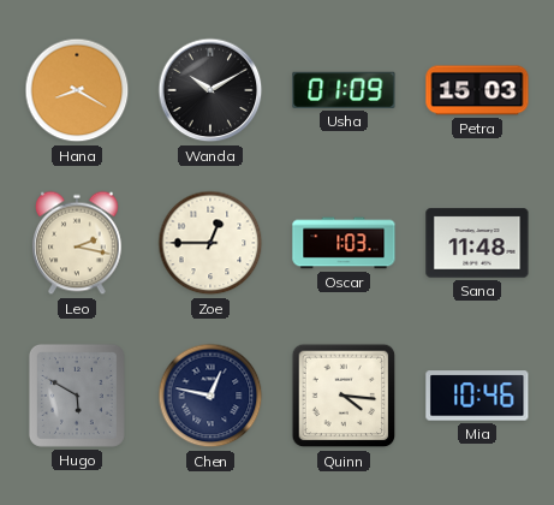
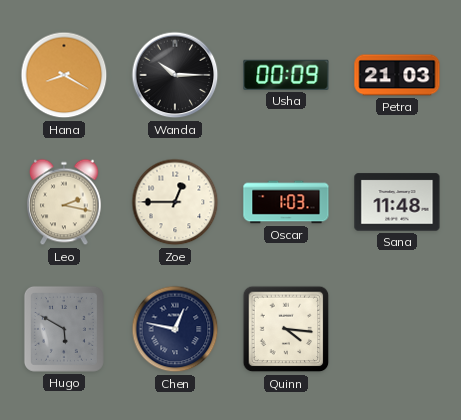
Wanda: 10:10 -> 10:15
Usha: 01:09 -> 00:09
Petra: 15:03 -> 21:03
Mia: 10:46 -> none
